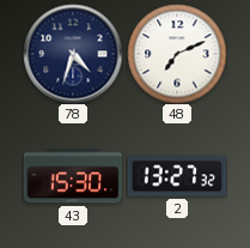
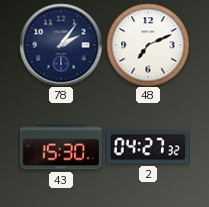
78: 4:33 -> 2:06
2: 13:27 -> 04:27
